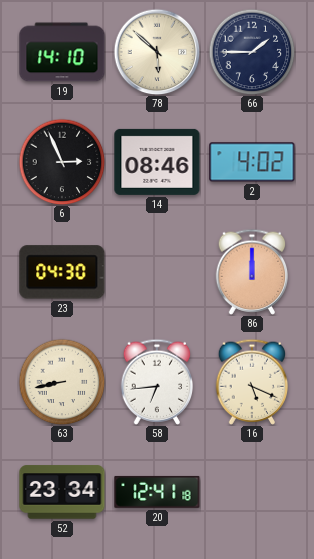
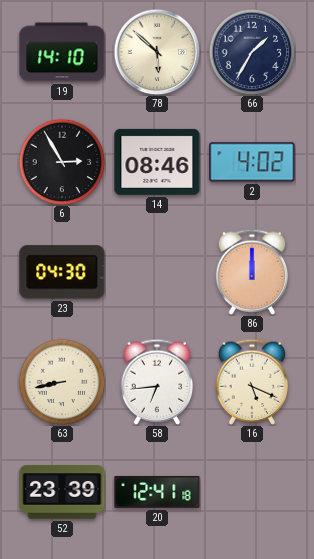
66: 1:45 -> 1:35
6: 2:56 -> 2:55
52: 23:34 -> 23:39
